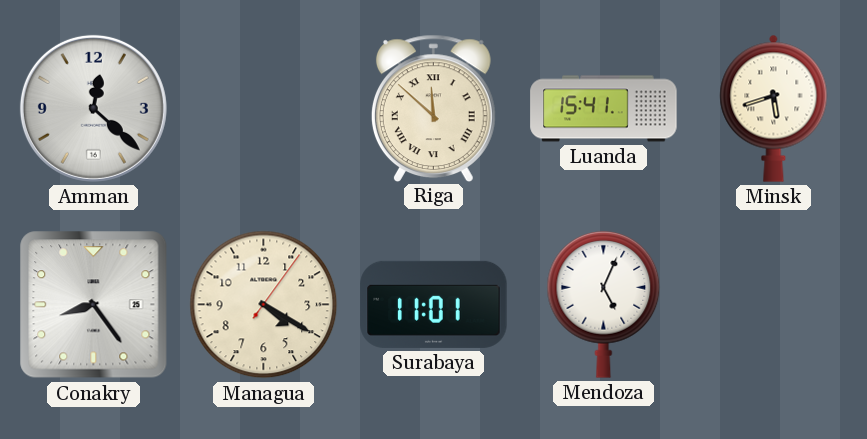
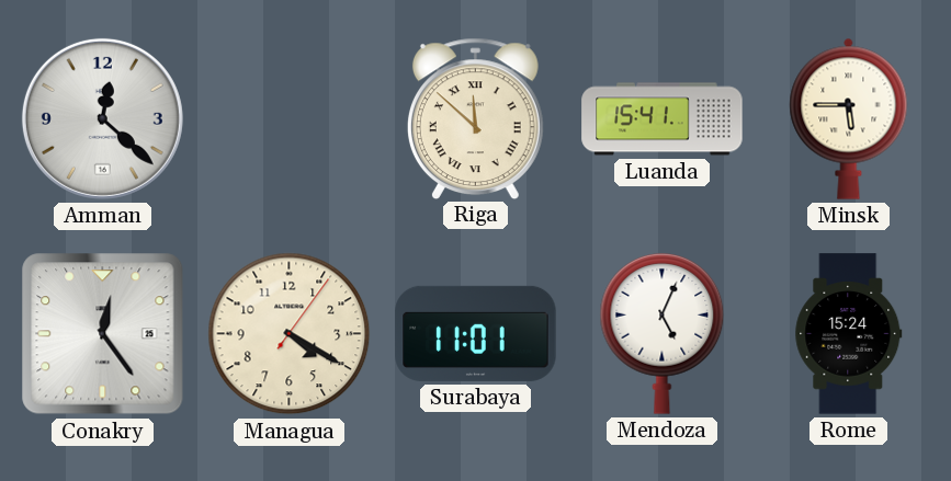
Minsk: 5:42 -> 5:45
Conakry: 8:24 -> 12:24
Rome: none -> 15:24
